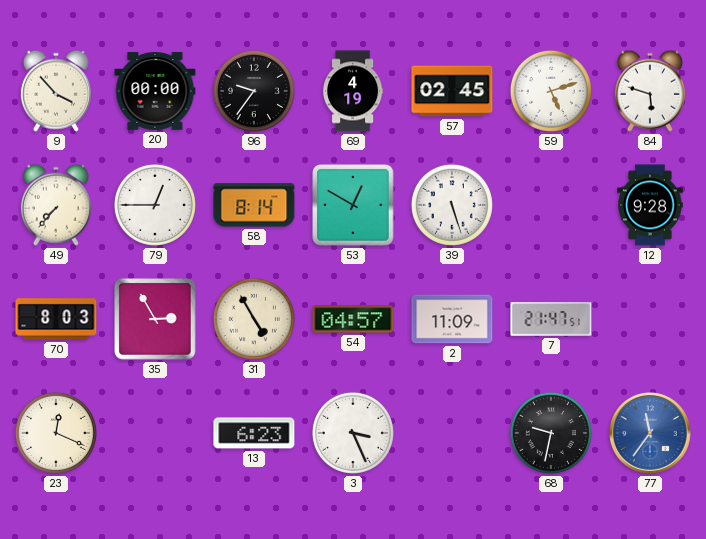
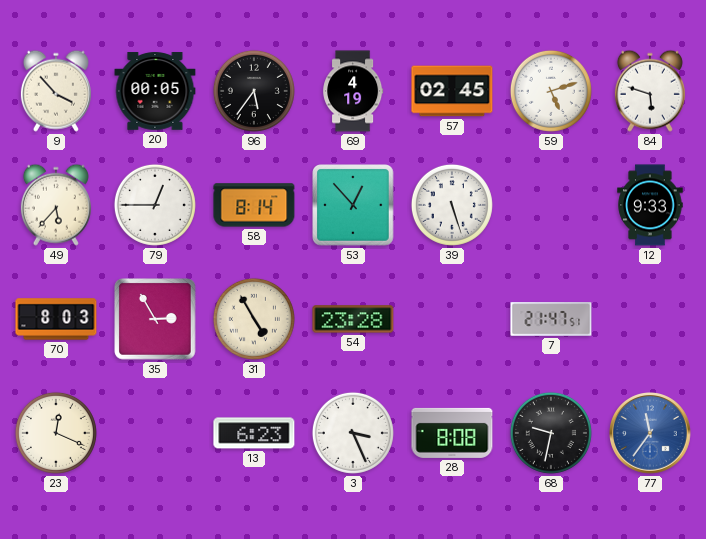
20: 00:00 -> 00:05
96: 9:36 -> 5:36
49: 7:37 -> 5:37
53: 12:50 -> 12:53
12: 9:28 -> 9:33
54: 04:57 -> 23:28
2: 11:09 -> none
28: none -> 8:08
